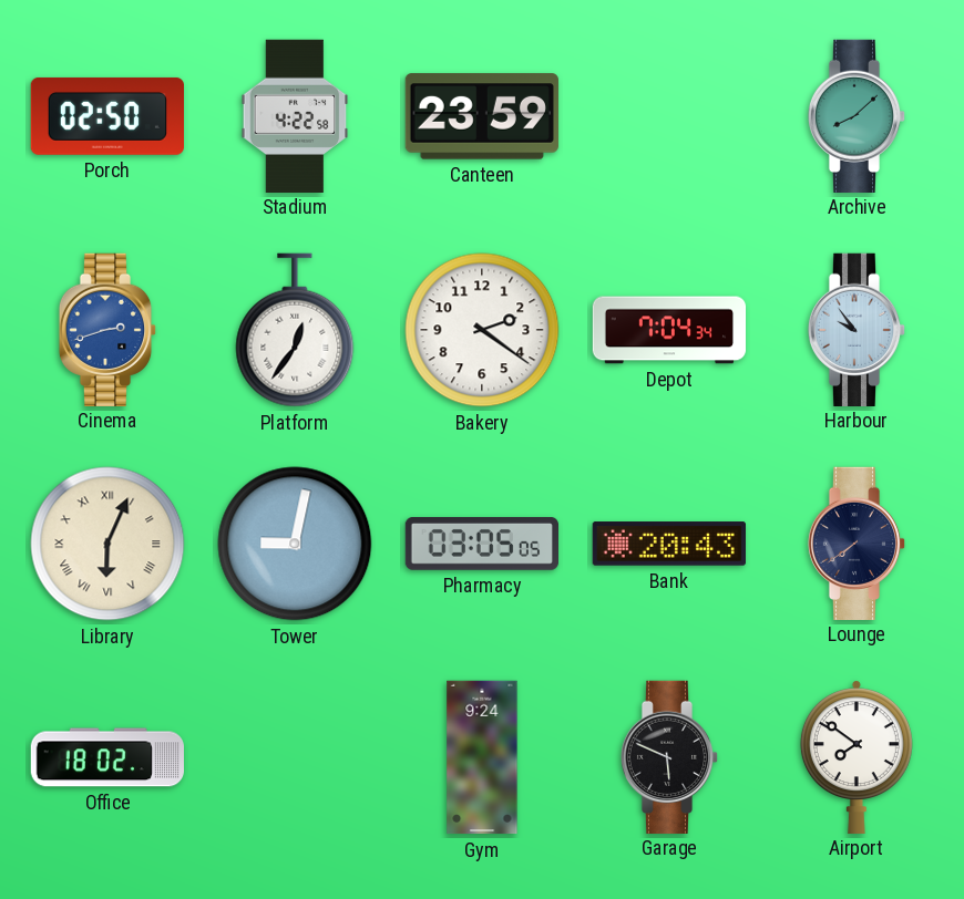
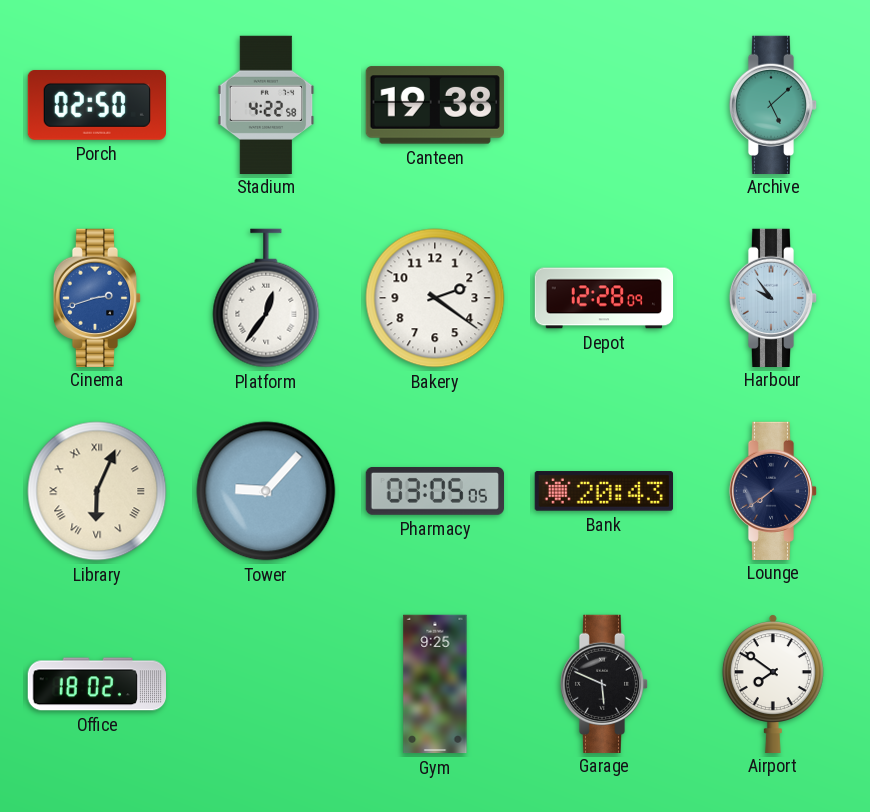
Canteen: 23:59 -> 19:38
Archive: 8:08 -> 5:08
Depot: 7:04 -> 12:28
Tower: 9:02 -> 9:07
Gym: 9:24 -> 9:25
